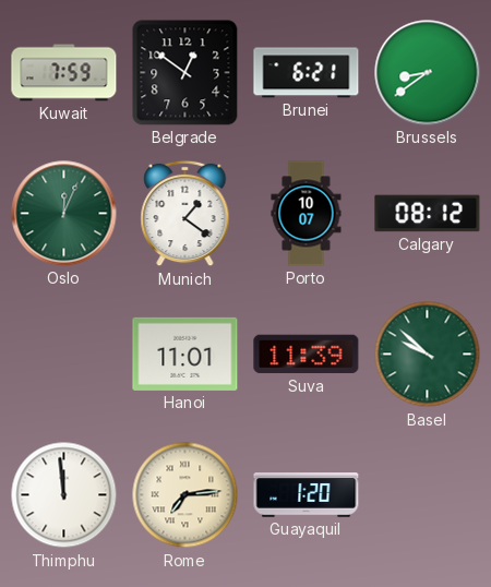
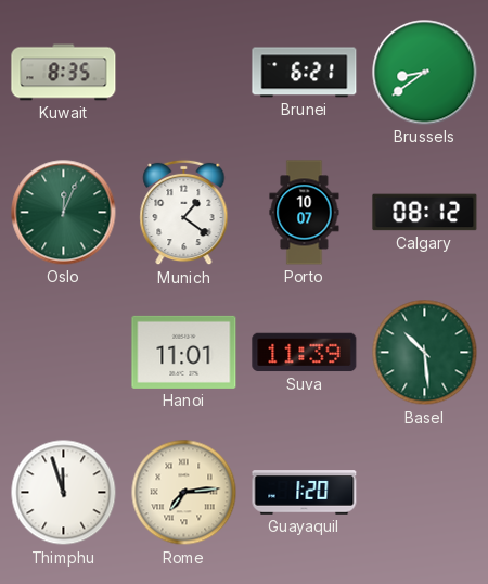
Kuwait: 7:59 -> 8:35
Belgrade: 12:51 -> none
Basel: 9:52 -> 10:29
Thimphu: 11:59 -> 11:57
